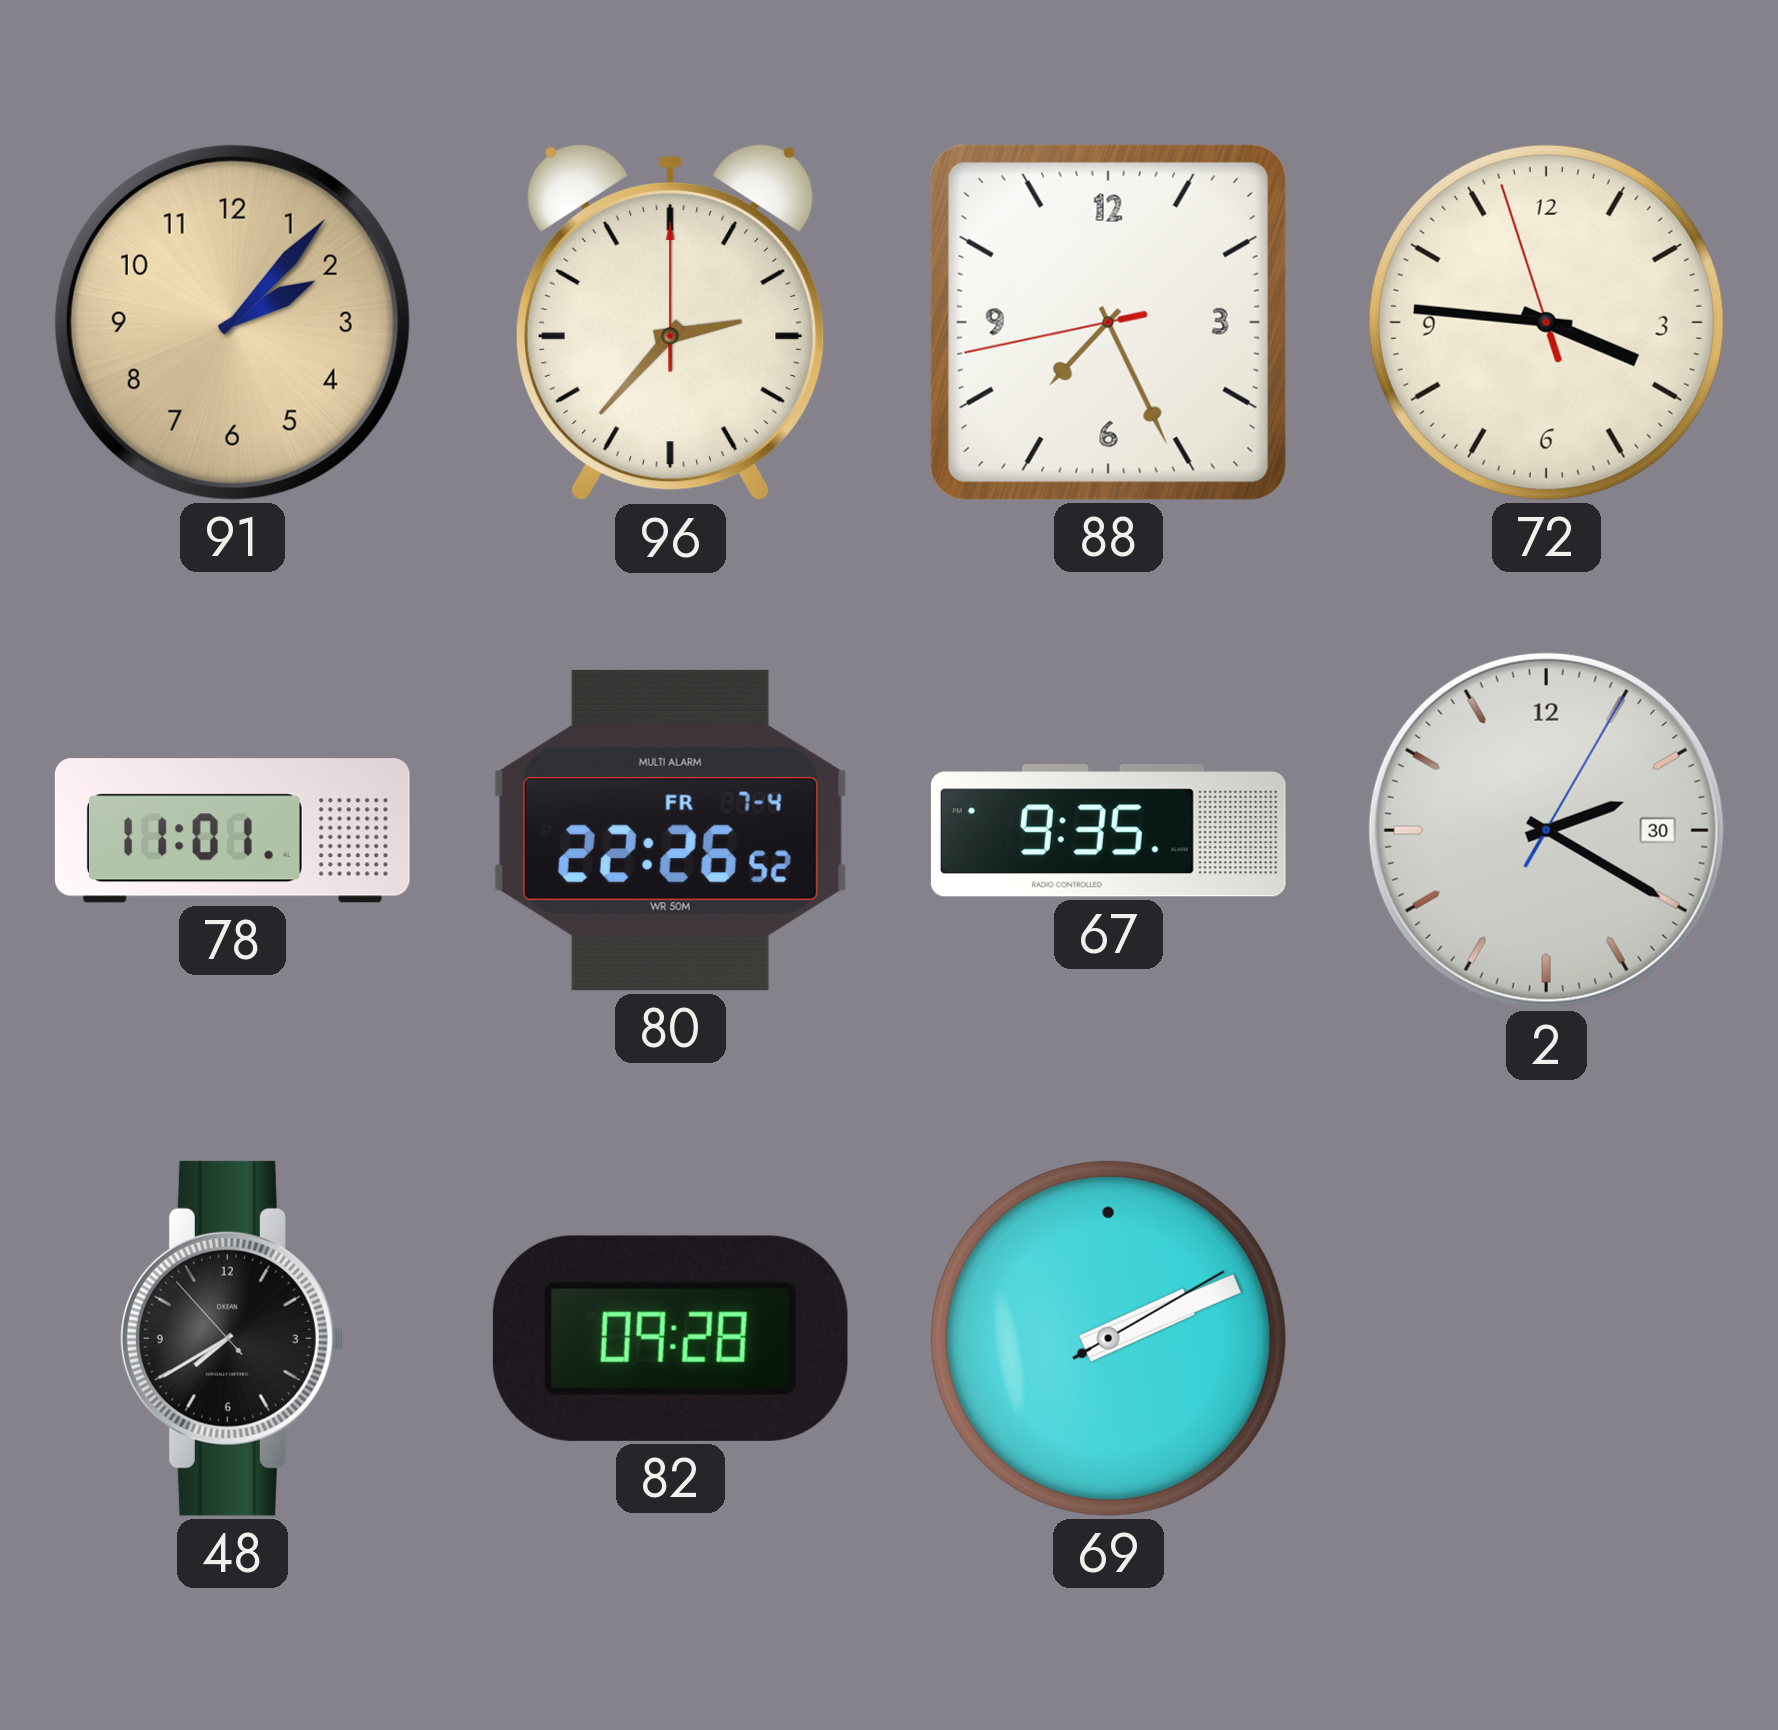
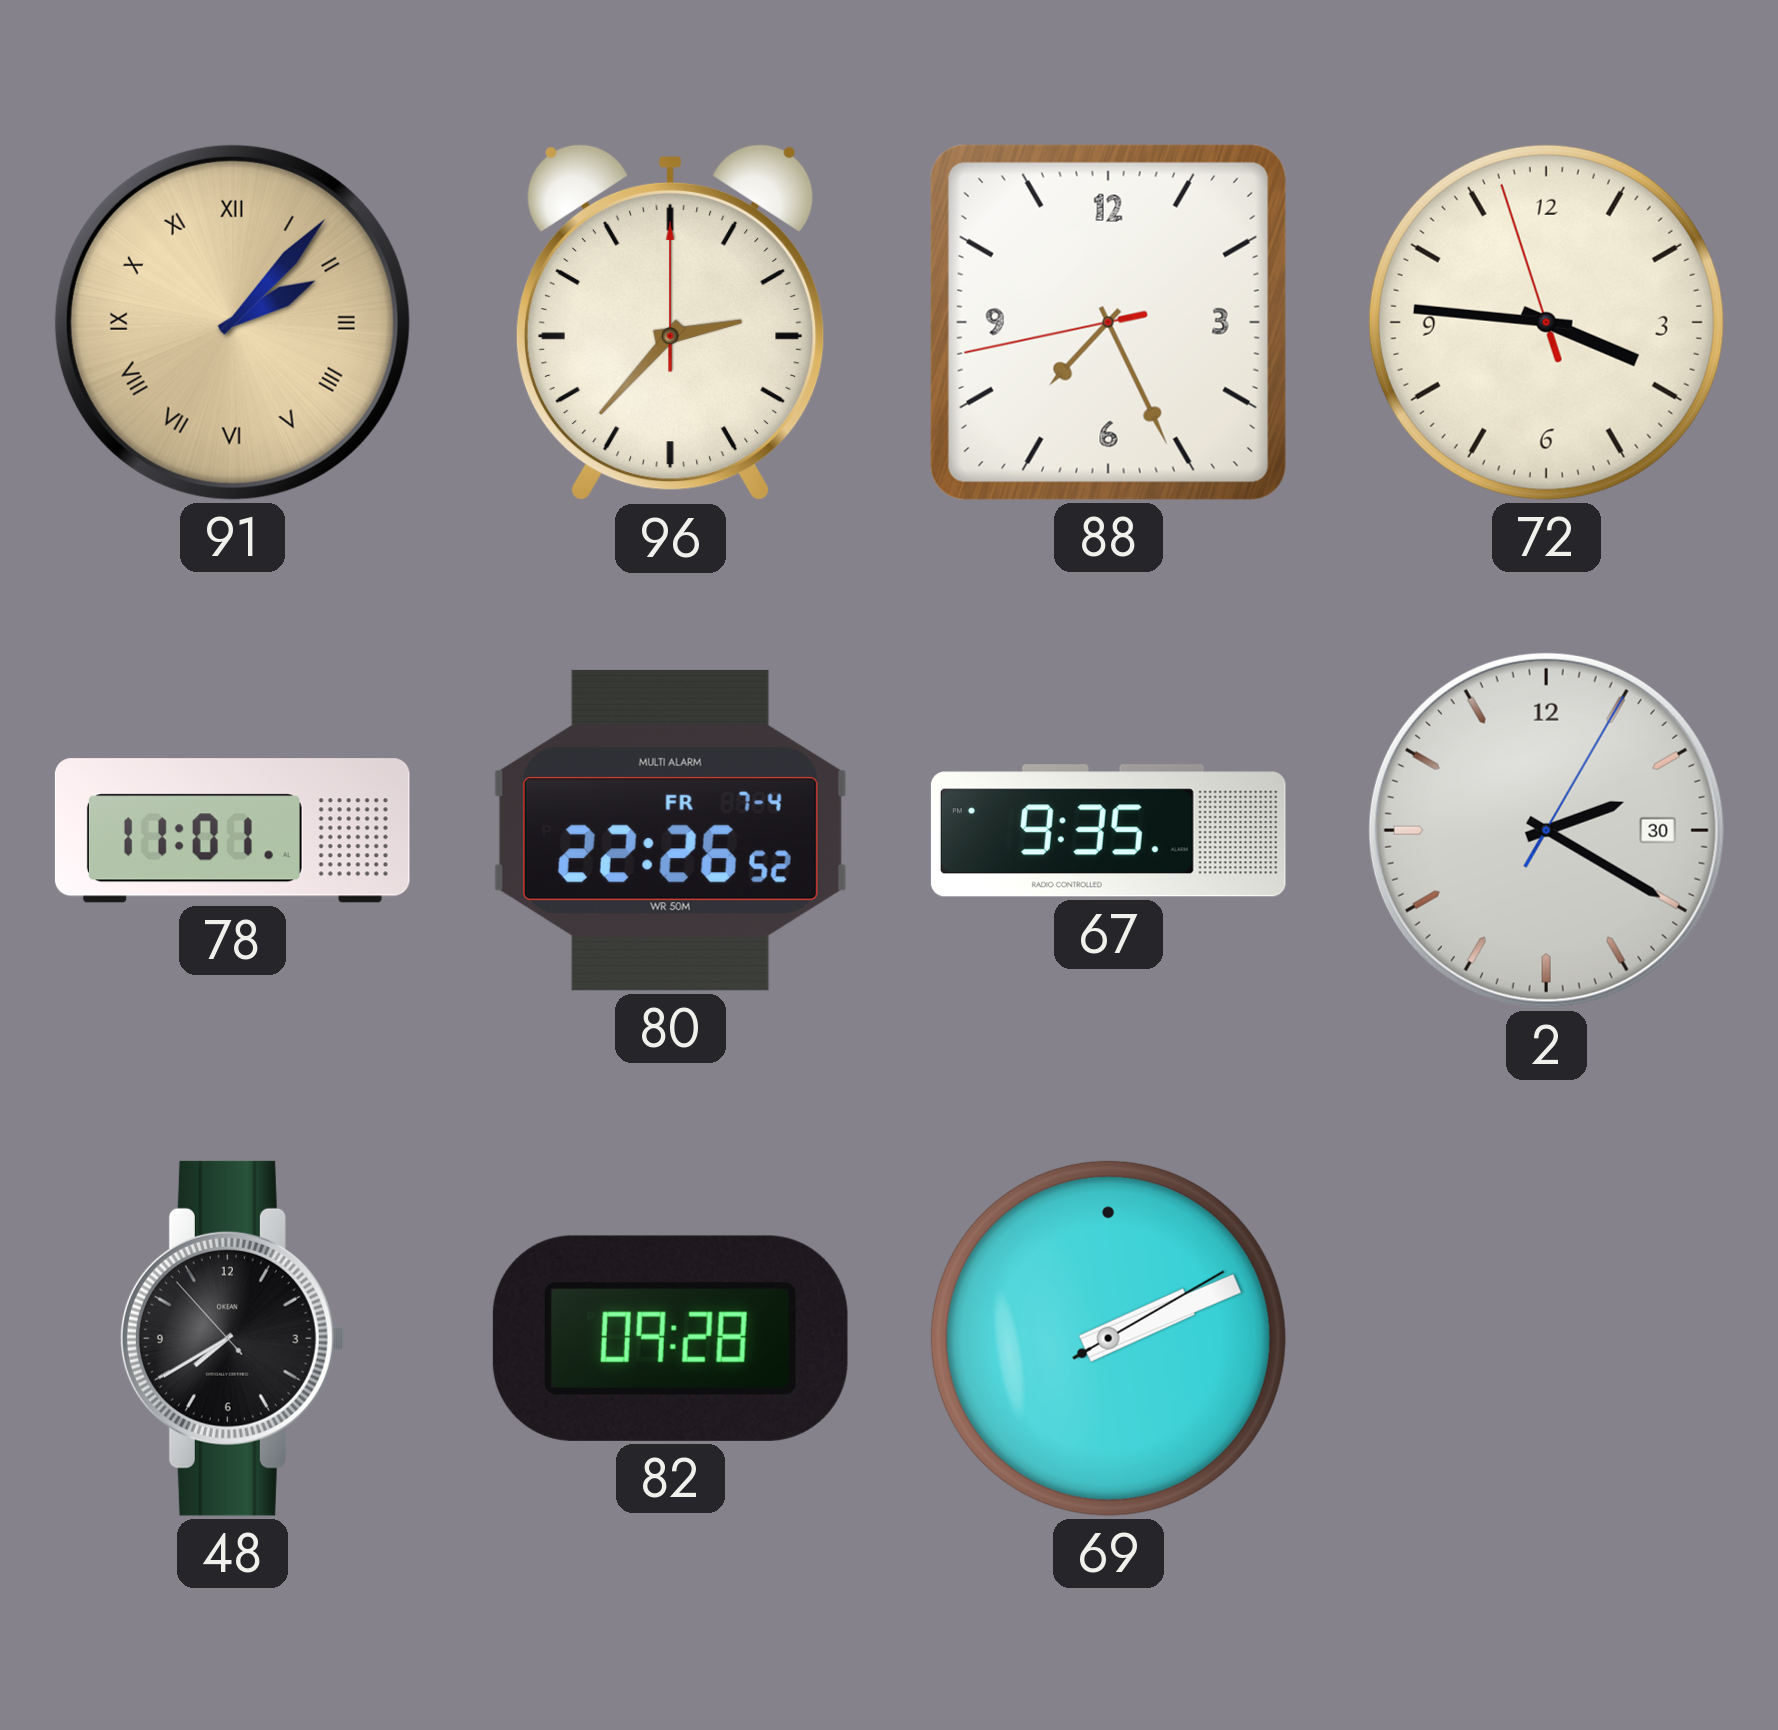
91 numerals: Arabic -> Roman
